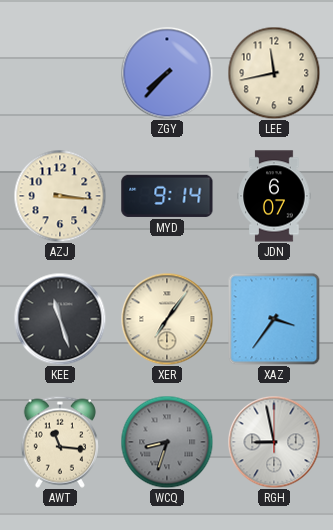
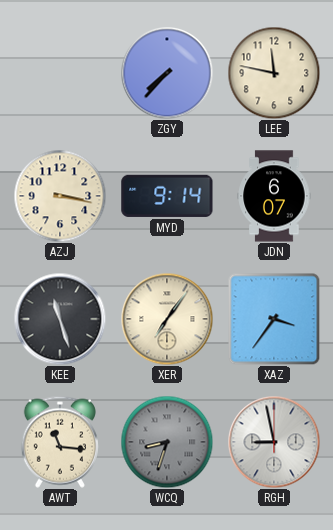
LEE: 11:43 -> 11:47
AZJ: 3:16 -> 3:17
